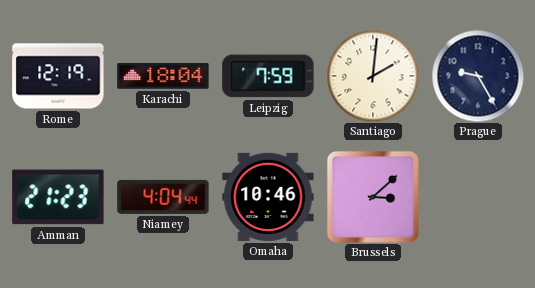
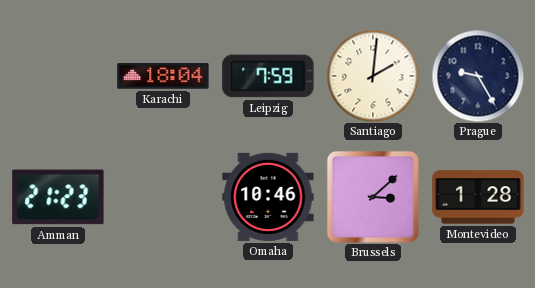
Rome: 12:19 -> none
Niamey: 4:04 -> none
Montevideo: none -> 1:28
